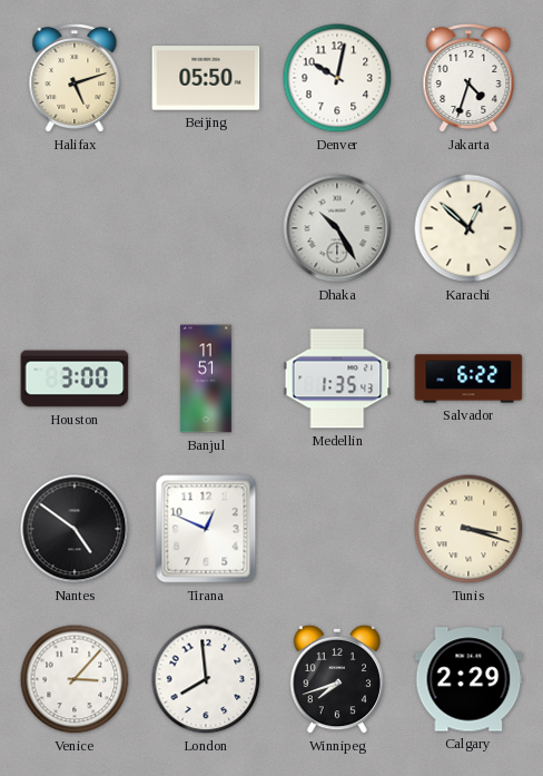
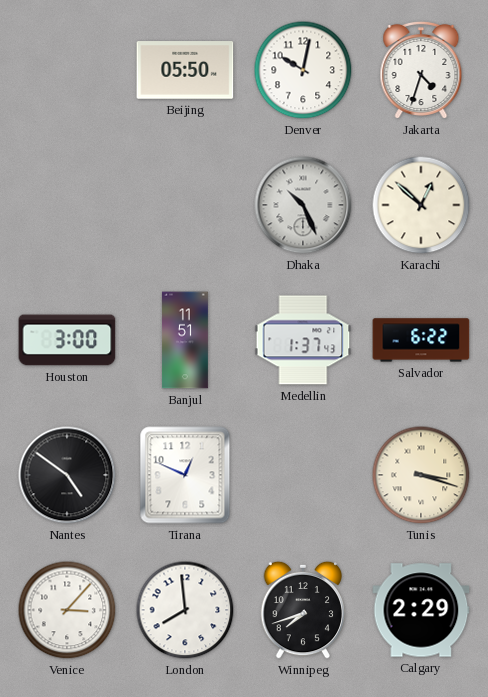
Halifax: 5:12 -> none
Dhaka: 10:25 -> 10:26
Medellin: 1:35 -> 1:37
